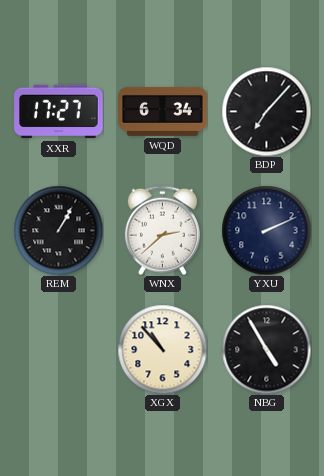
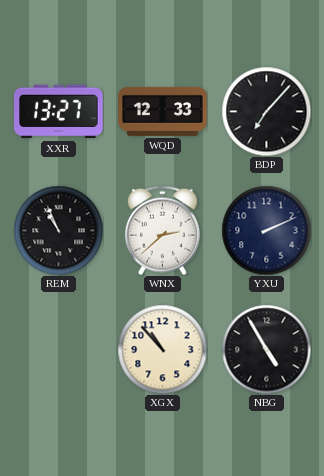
XXR: 17:27 -> 13:27
WQD: 6:34 -> 12:33
REM: 1:05 -> 10:56
